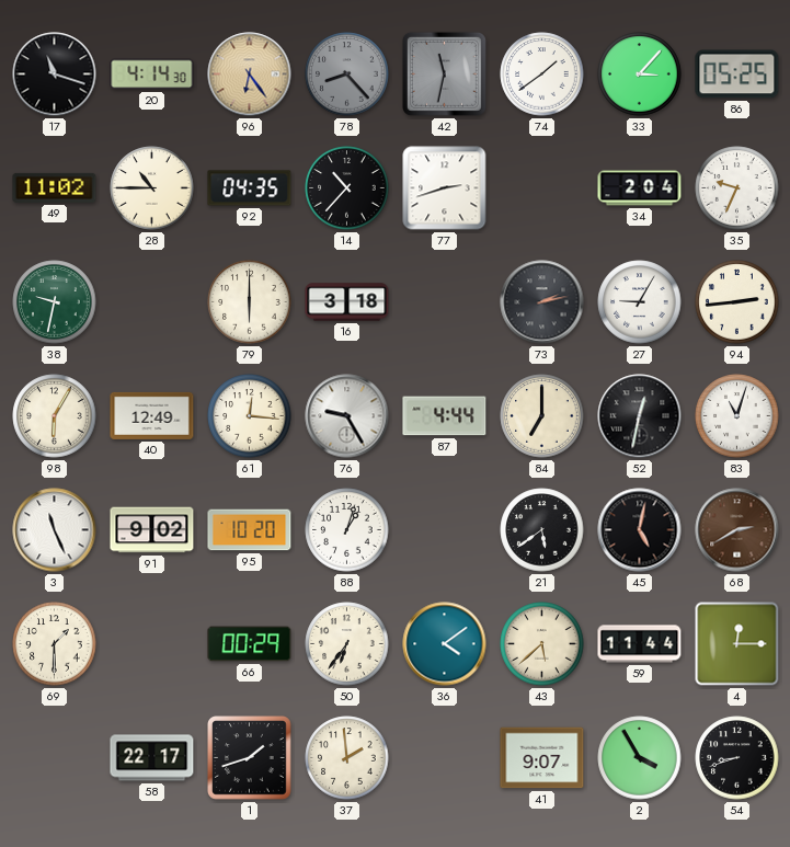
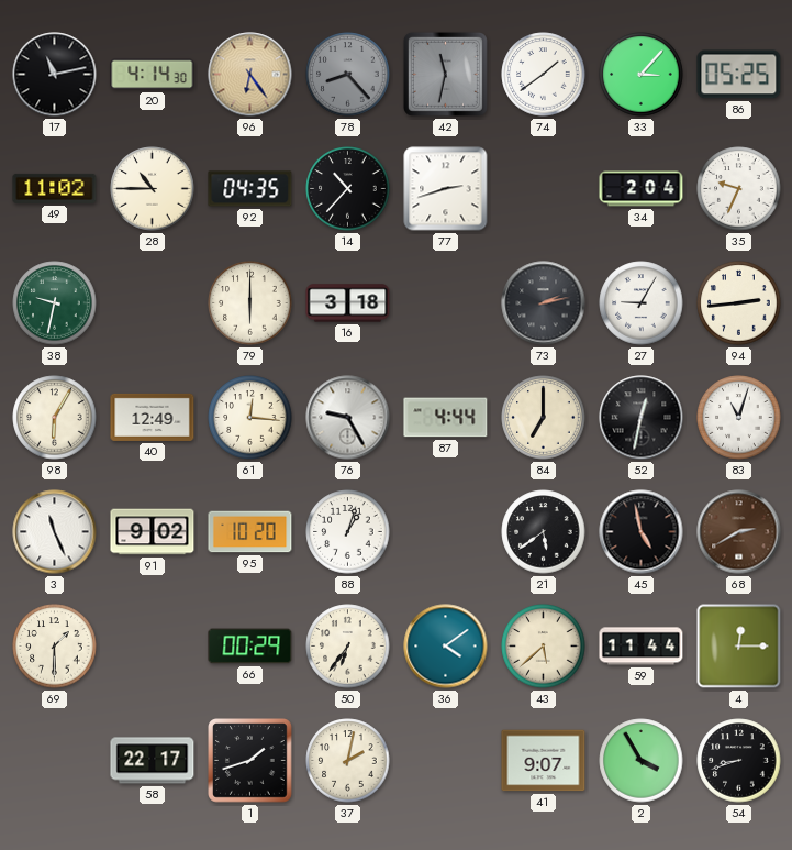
17: 11:18 -> 11:13
45: 5:02 -> 4:58
37: 1:59 -> 2:02
